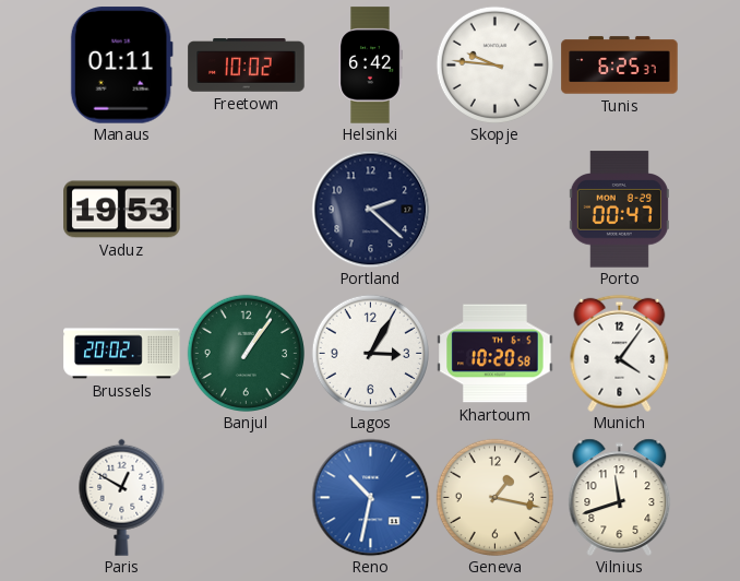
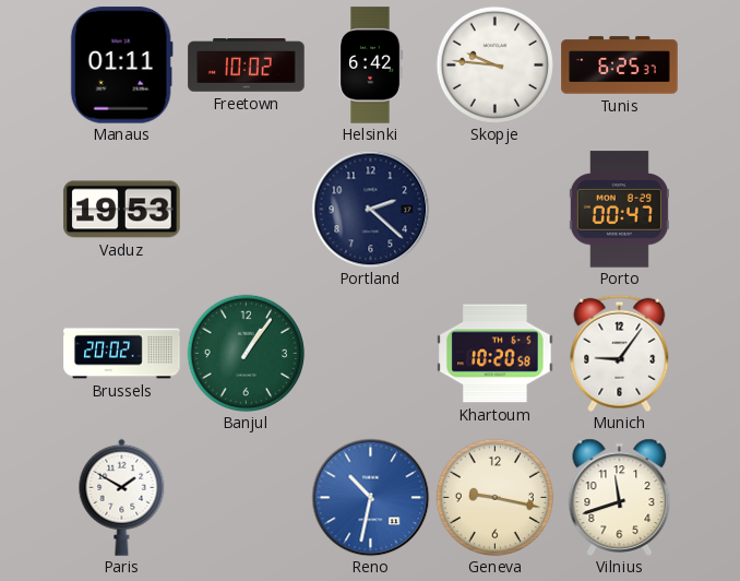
Lagos: 3:05 -> none
Munich: 4:06 -> 9:06
Paris: 12:50 -> 1:50
Geneva: 1:17 -> 9:17
